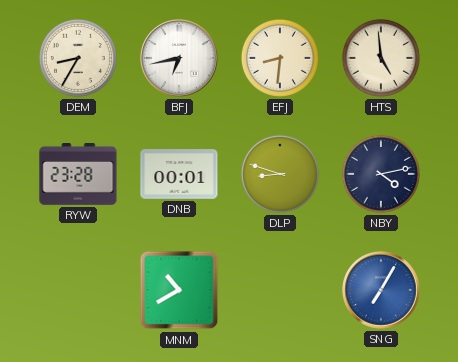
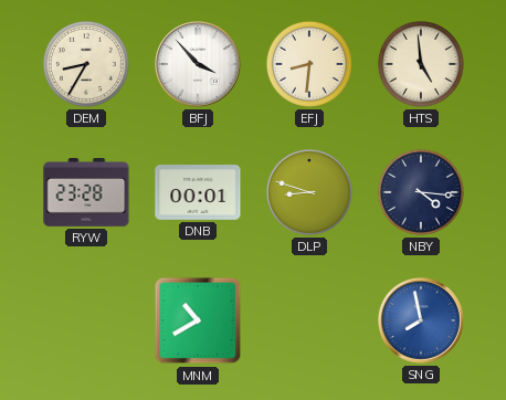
BFJ: 6:43 -> 3:53
NBY: 4:13 -> 4:16
SNG: 7:05 -> 7:58
